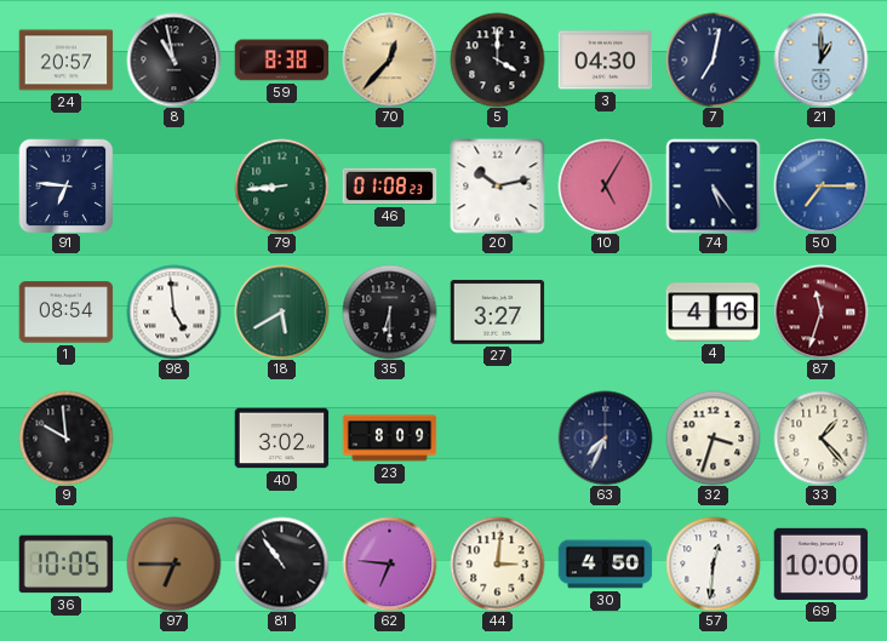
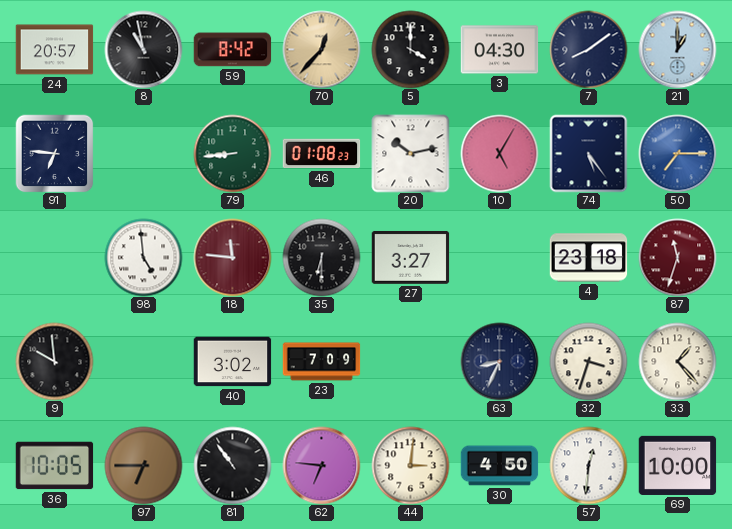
59: 8:38 -> 8:42
7: 7:02 -> 8:09
1: 08:54 -> none
18: 5:40 -> 11:46
18 dial: green -> burgundy
4: 4:16 -> 23:18
23: 8:09 -> 7:09
63: 7:34 -> 8:34
